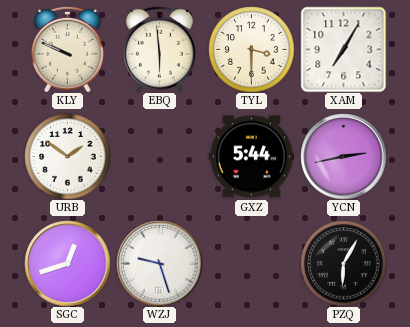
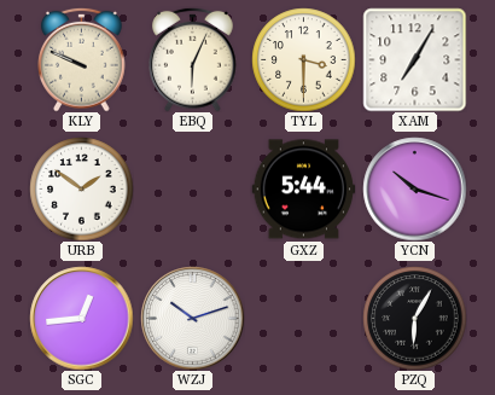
EBQ: 5:59 -> 6:04
YCN: 2:43 -> 10:18
SGC: 12:42 -> 12:44
WZJ: 9:27 -> 10:12
